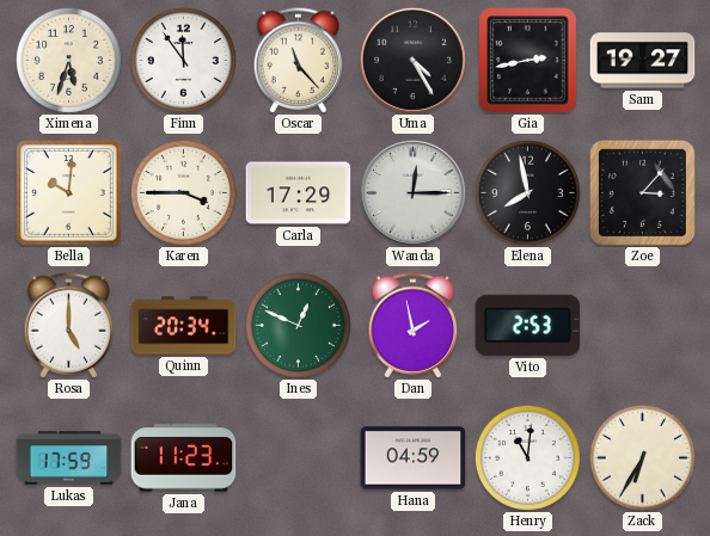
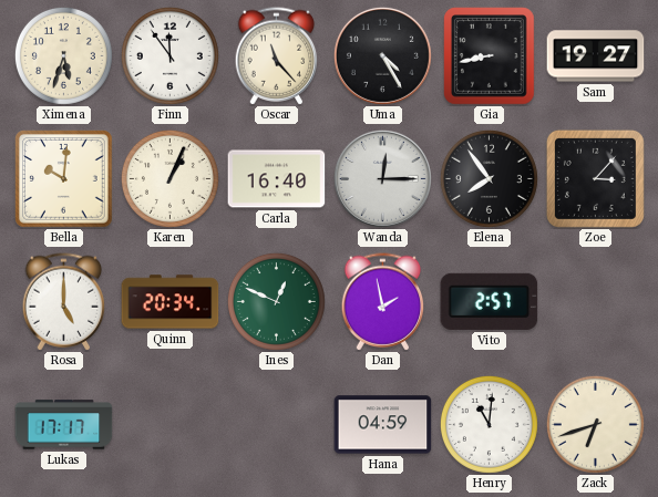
Gia: 2:43 -> 8:43
Karen: 3:45 -> 1:04
Carla: 17:29 -> 16:40
Elena: 7:58 -> 7:54
Vito: 2:53 -> 2:57
Lukas: 17:59 -> 17:17
Jana: 11:23 -> none
Zack: 6:35 -> 6:42
